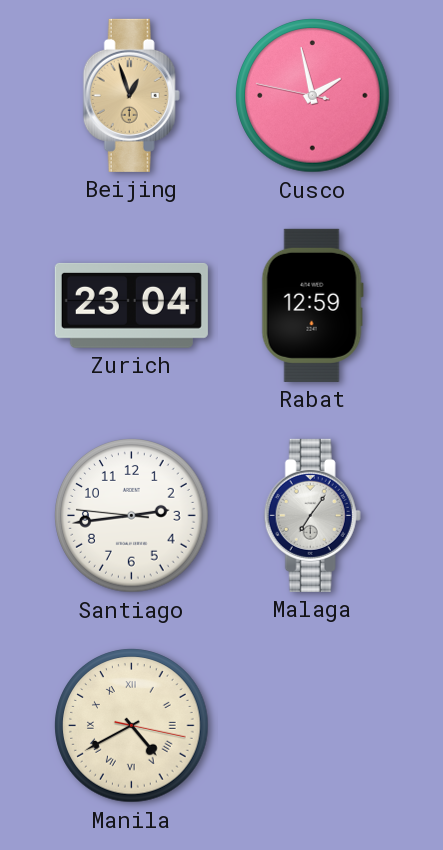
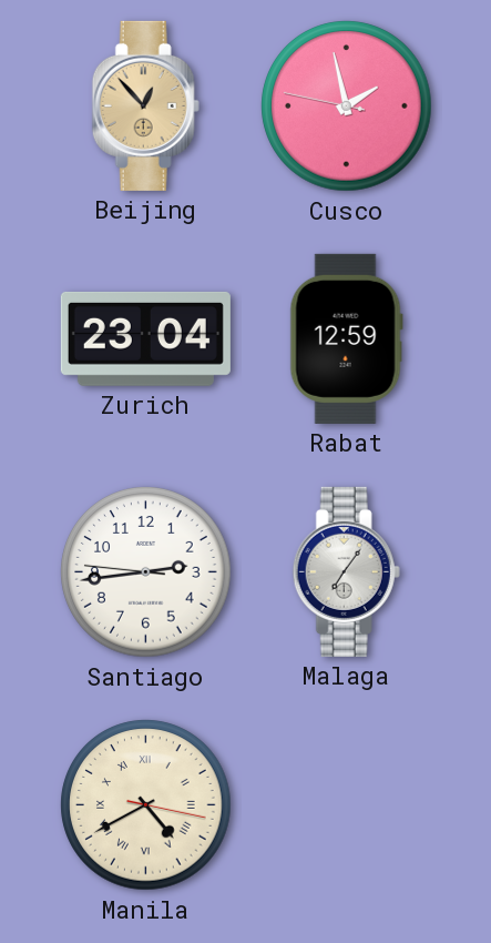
Beijing: 12:57 -> 12:53
